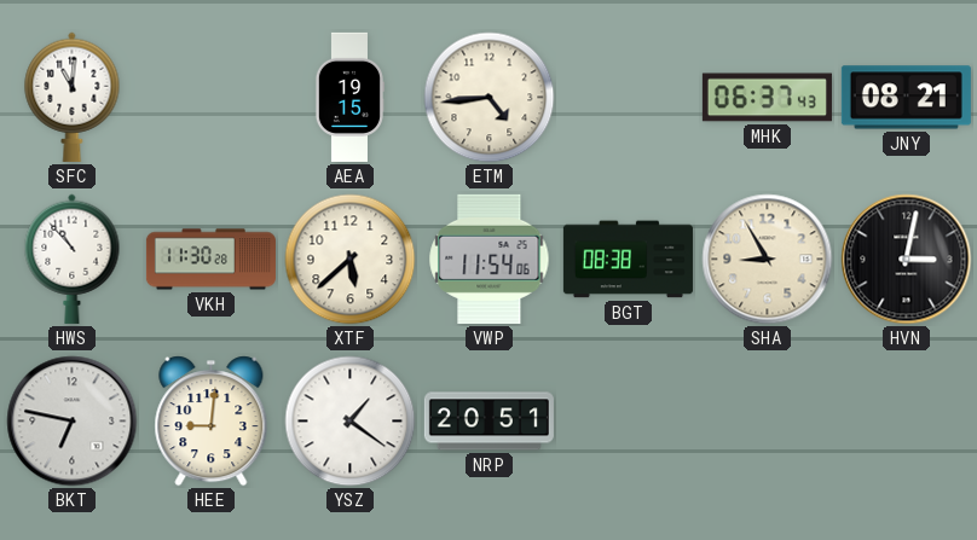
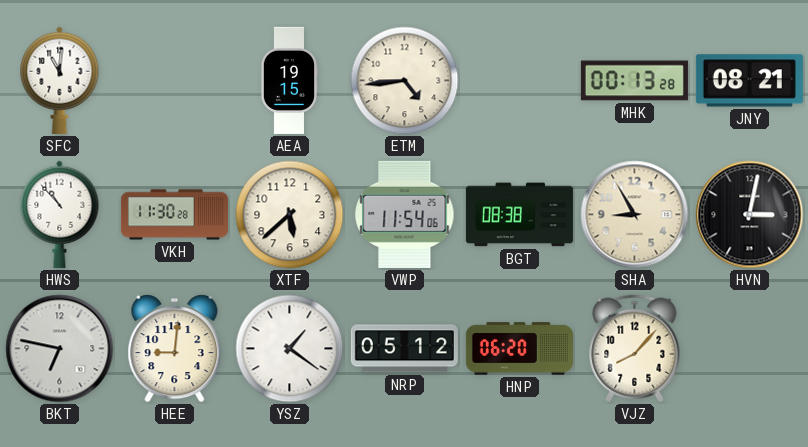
MHK: 06:37 -> 00:13
NRP: 20:51 -> 05:12
HNP: none -> 06:20
VJZ: none -> 8:07
